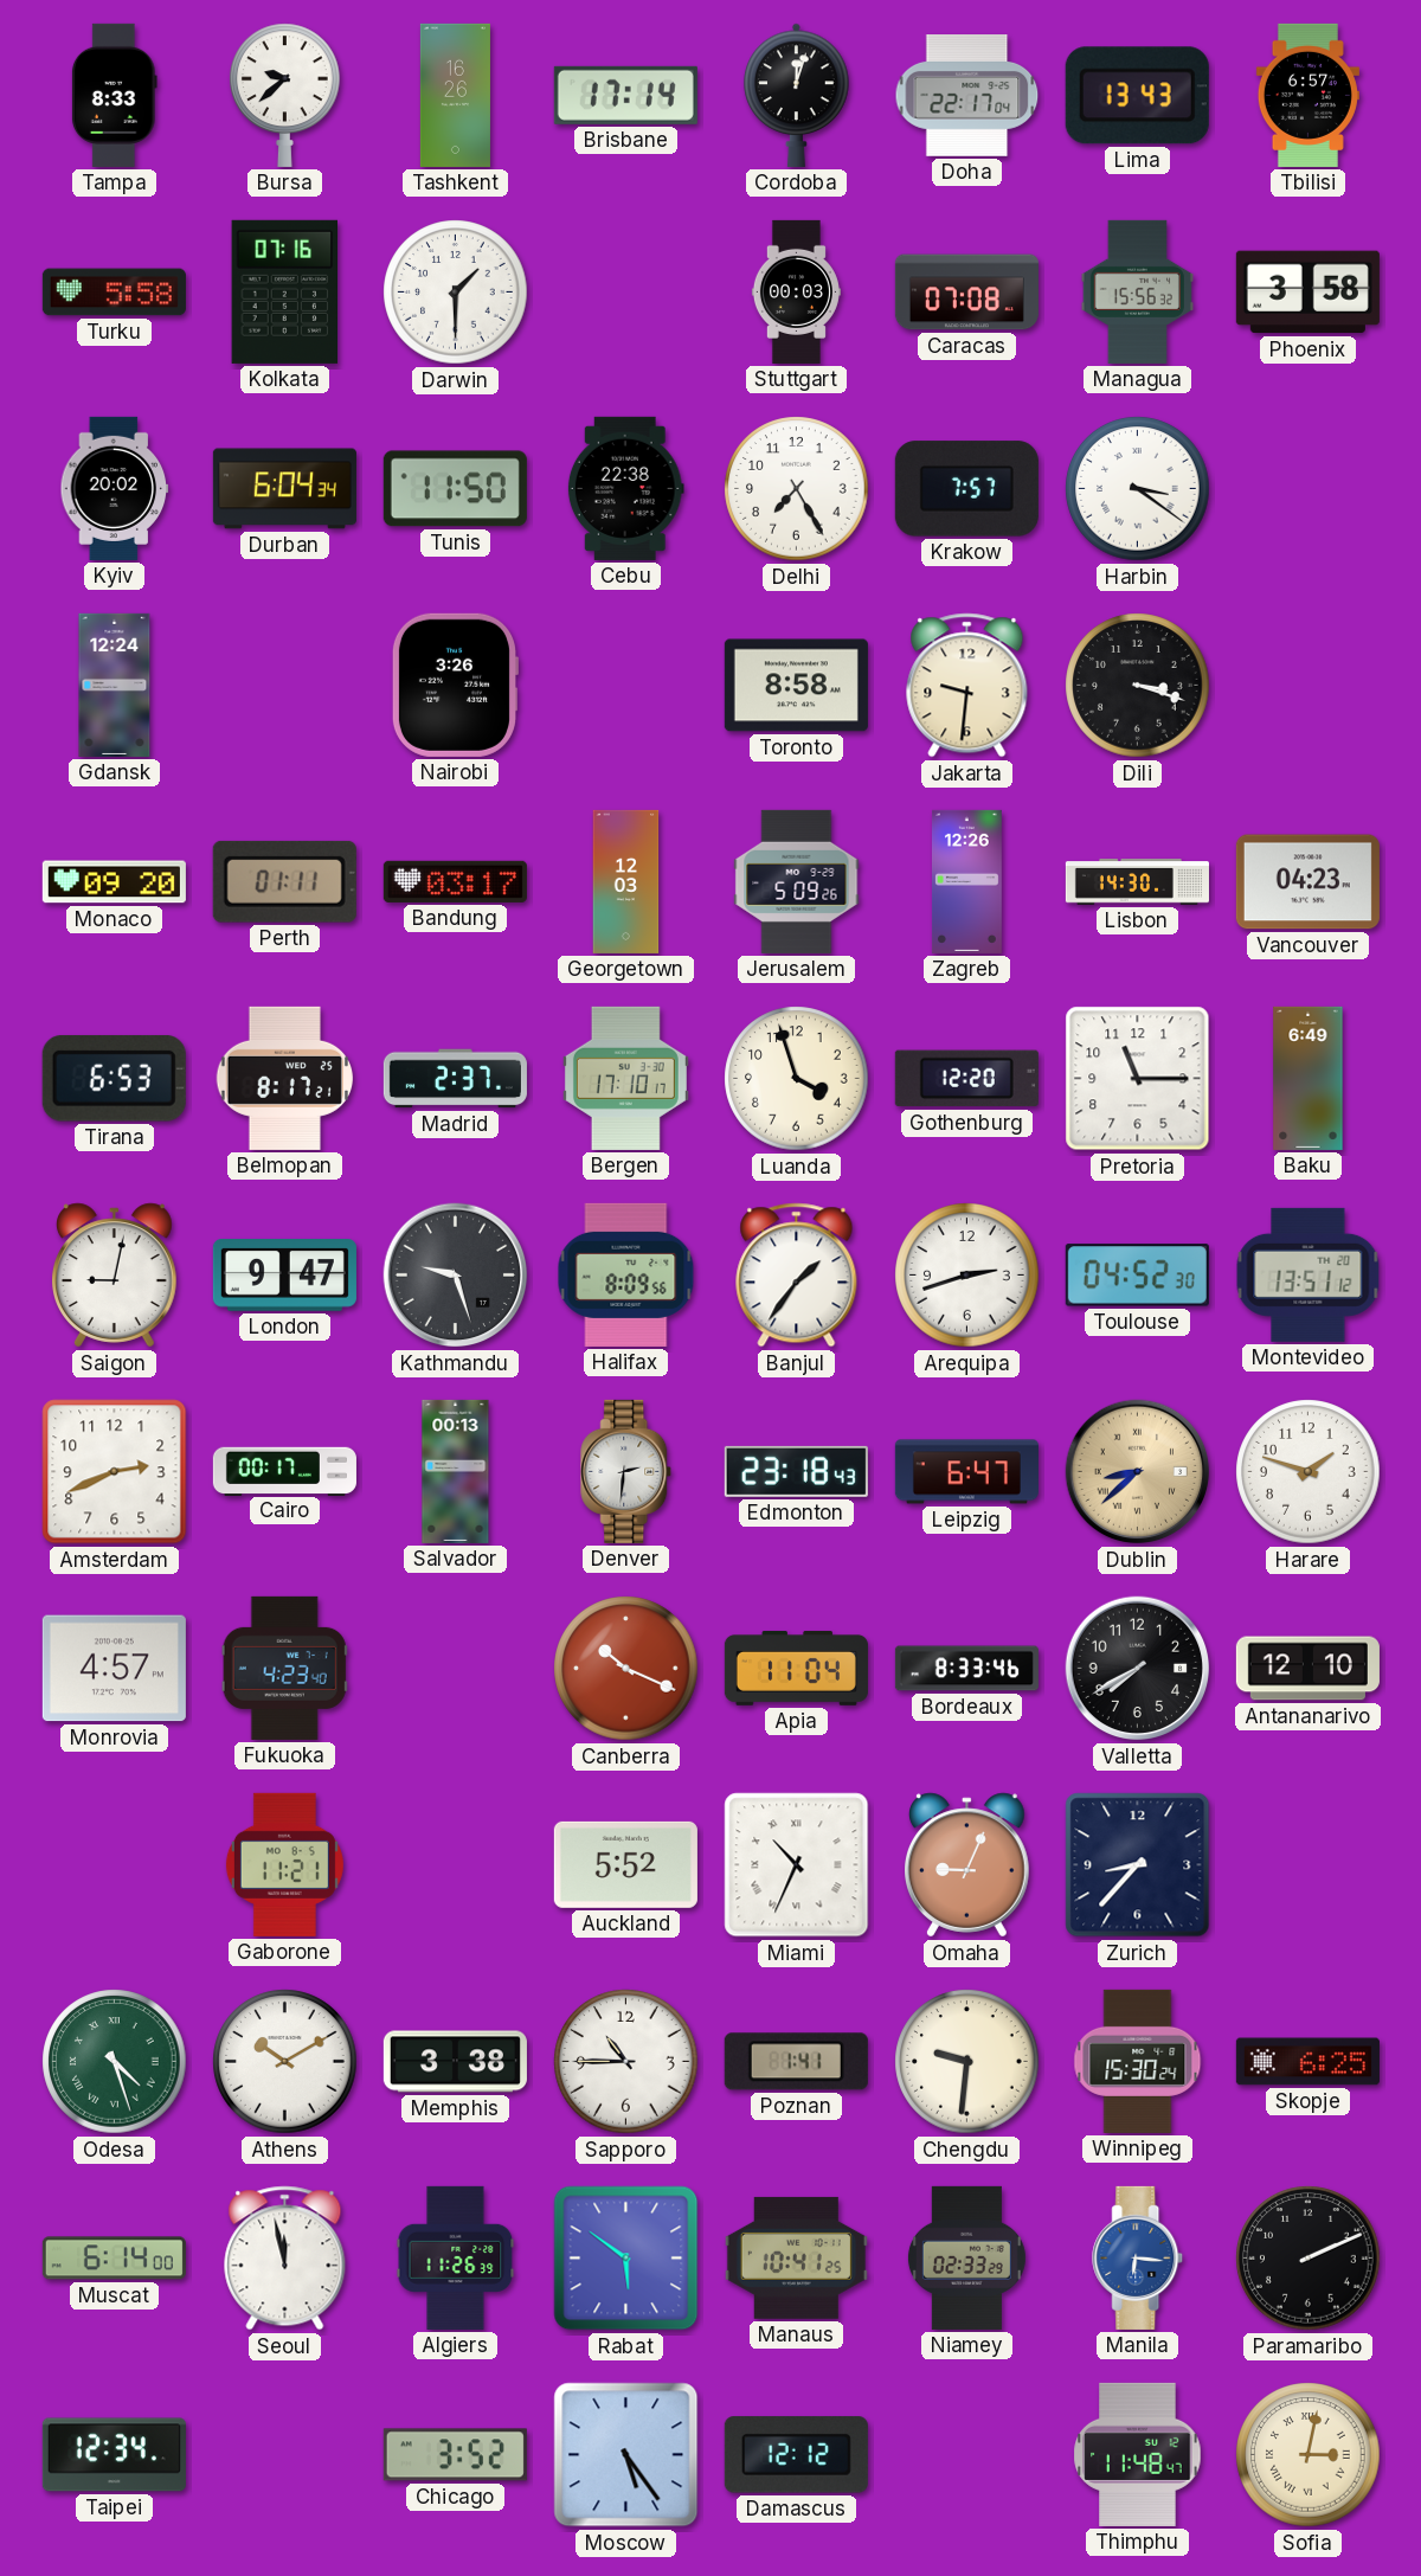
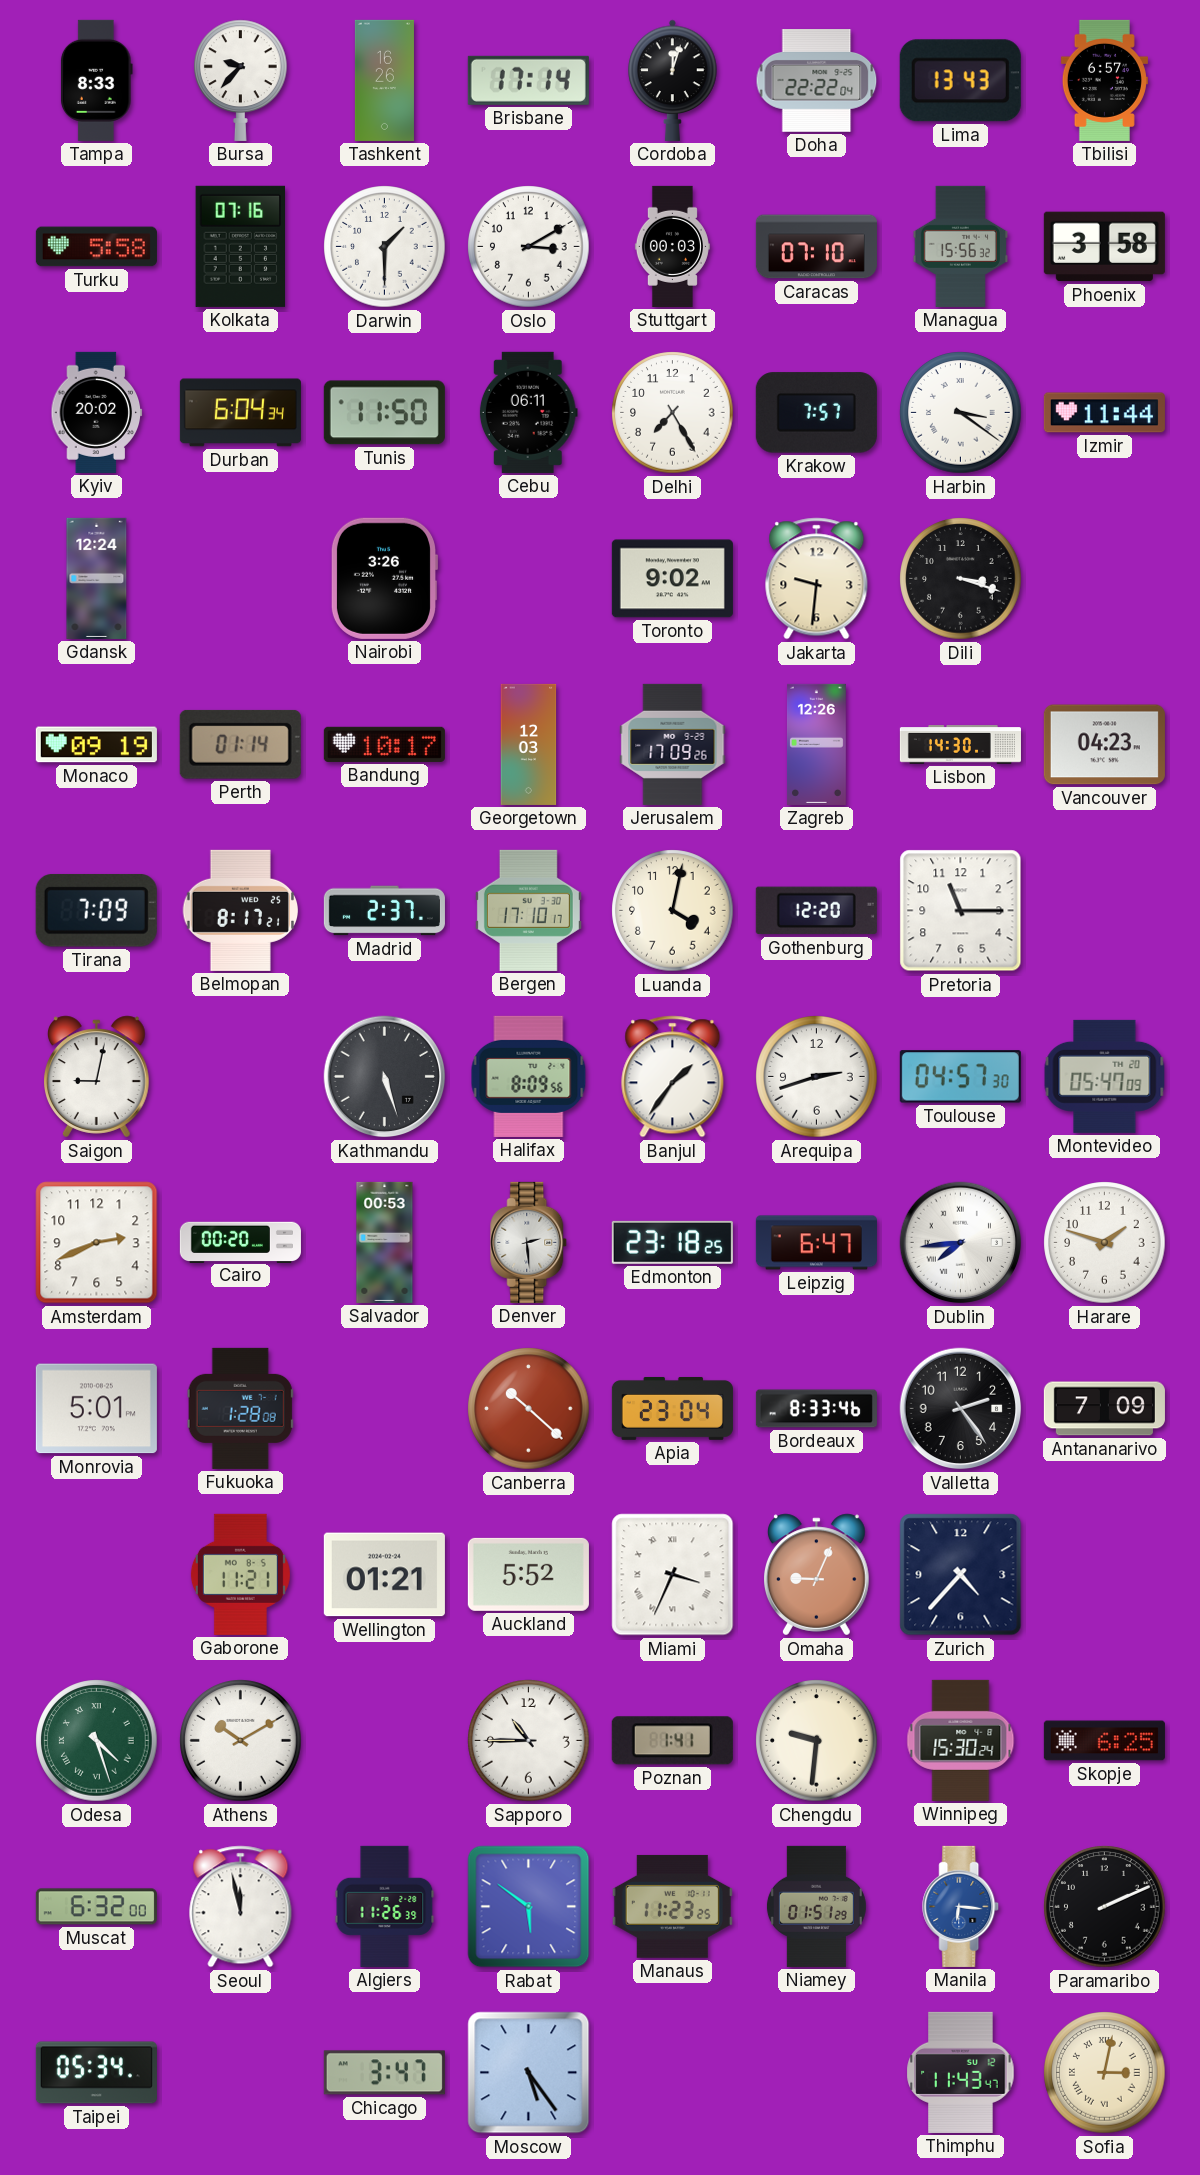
Bursa: 9:38 -> 9:37
Doha: 22:17 -> 22:22
Oslo: none -> 3:10
Caracas: 07:08 -> 07:10
Cebu: 22:38 -> 06:11
Izmir: none -> 11:44
Toronto: 8:58 -> 9:02
Monaco: 09:20 -> 09:19
Perth: 01:11 -> 01:14
Bandung: 03:17 -> 10:17
Jerusalem: 5:09 -> 17:09
Tirana: 6:53 -> 7:09
Luanda: 3:57 -> 4:02
Baku: 6:49 -> none
London: 9:47 -> none
Kathmandu: 9:27 -> 5:27
Toulouse: 04:52 -> 04:57
Montevideo: 13:51 -> 05:47
Cairo: 00:17 -> 00:20
Salvador: 00:13 -> 00:53
Denver: 2:31 -> 2:29
Edmonton: 23:18:43 -> 23:18:25
Dublin: 8:38 -> 7:44
Dublin dial: champagne -> white
Monrovia: 4:57 -> 5:01
Fukuoka: 4:23 -> 1:28
Canberra: 10:19 -> 10:22
Apia: 11:04 -> 23:04
Valletta: 7:40 -> 2:24
Antananarivo: 12:10 -> 7:09
Wellington: none -> 01:21
Miami: 10:34 -> 3:34
Zurich: 8:37 -> 4:37
Memphis: 3:38 -> none
Muscat: 6:14 -> 6:32
Manaus: 10:41 -> 11:23
Niamey: 02:33 -> 01:51
Taipei: 12:34 -> 05:34
Chicago: 3:52 -> 3:47
Damascus: 12:12 -> none
Thimphu: 11:48 -> 11:43
